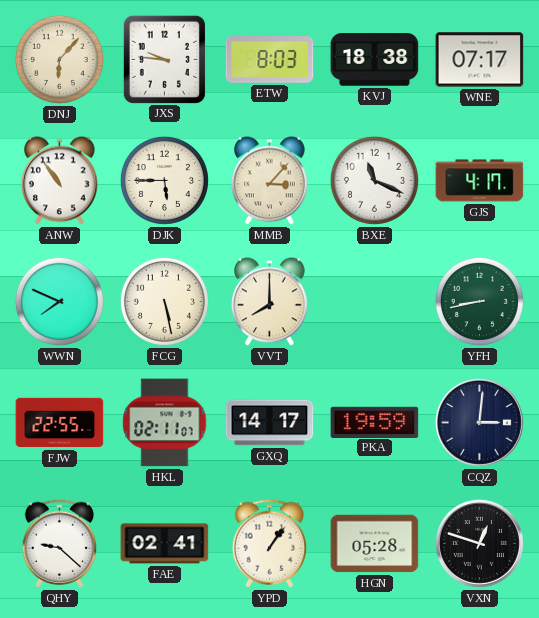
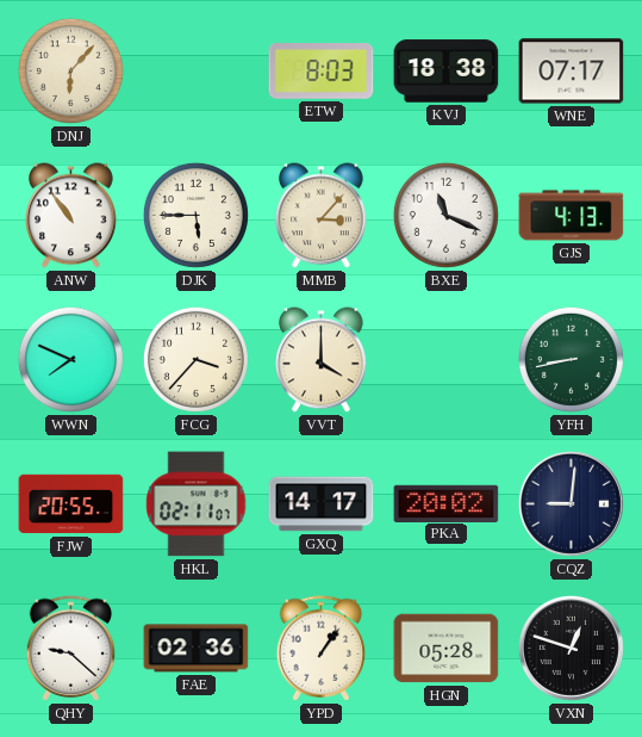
JXS: 9:46 -> none
GJS: 4:17 -> 4:13
FCG: 5:28 -> 3:37
VVT: 8:00 -> 4:00
FJW: 22:55 -> 20:55
PKA: 19:59 -> 20:02
CQZ: 3:01 -> 9:01
FAE: 02:41 -> 02:36
